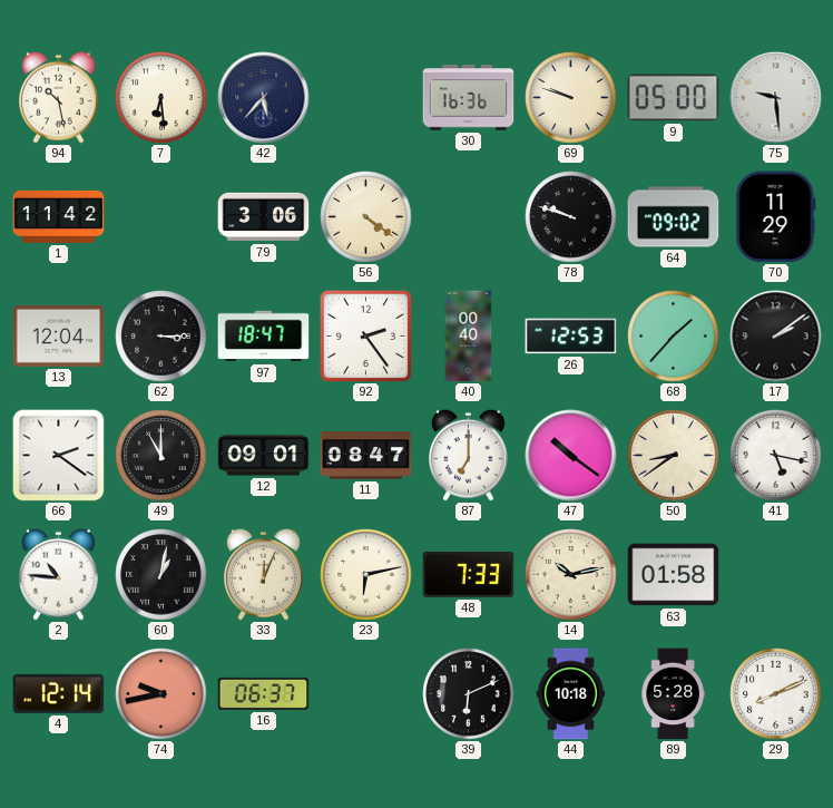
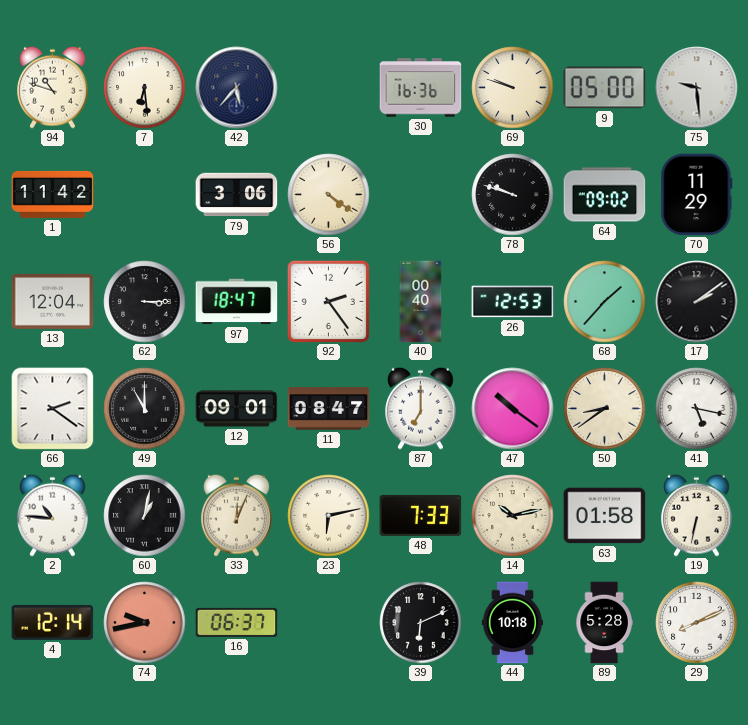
94: 10:28 -> 10:48
19: none -> 6:32
